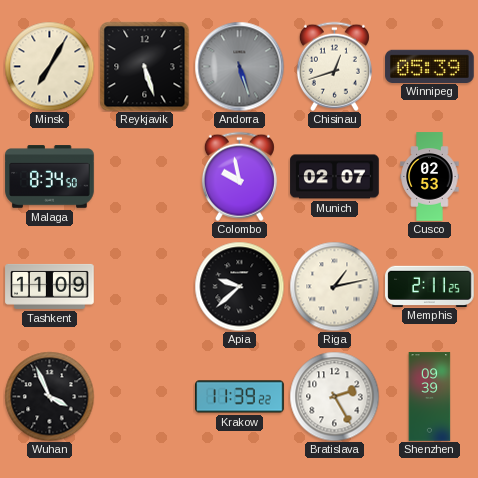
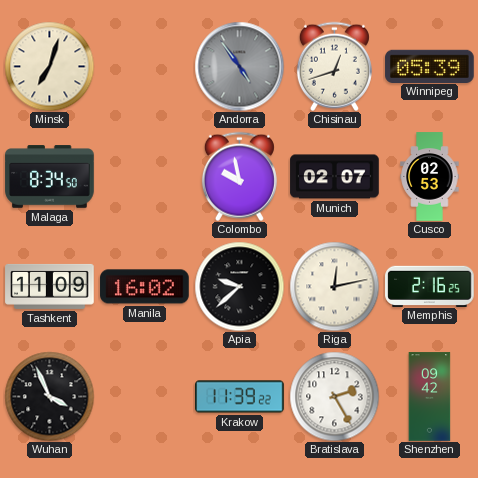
Minsk: 7:05 -> 7:03
Reykjavik: 5:27 -> none
Andorra: 5:27 -> 4:54
Manila: none -> 16:02
Riga: 1:13 -> 12:13
Memphis: 2:11 -> 2:16
Shenzhen: 09:39 -> 09:42
